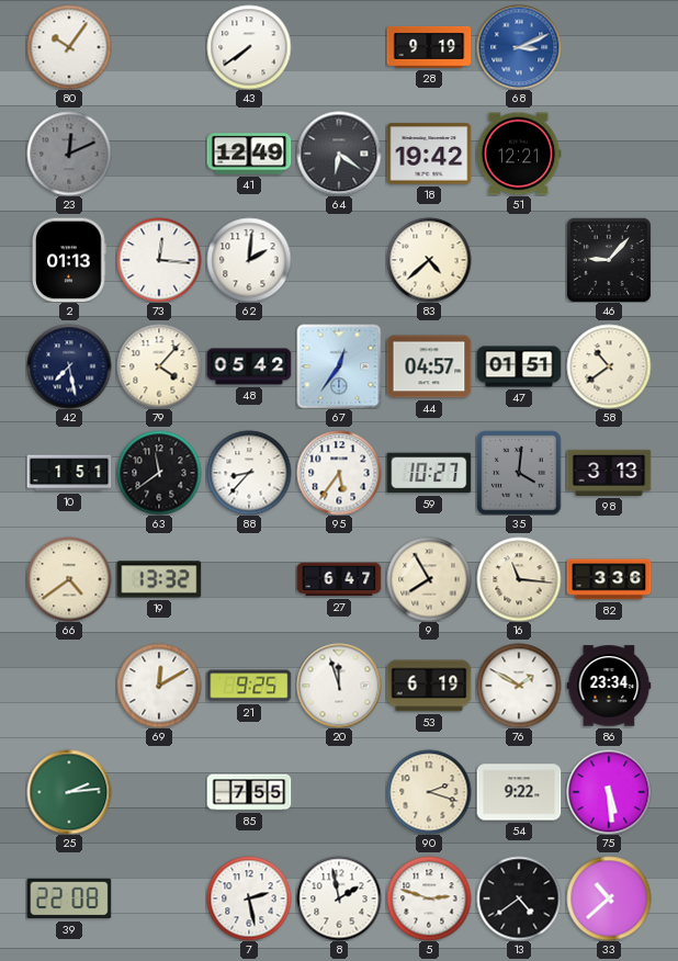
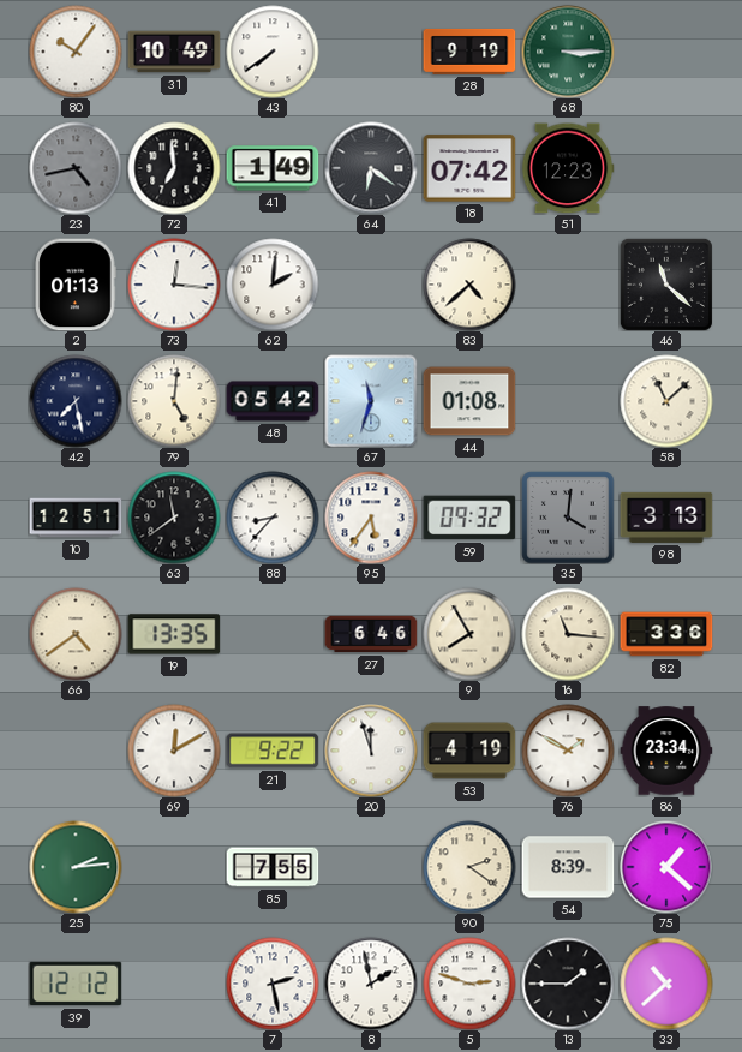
31: none -> 10:49
68: 3:11 -> 3:15
68 dial: blue -> green
23: 12:11 -> 4:43
72: none -> 6:59
41: 12:49 -> 1:49
18: 19:42 -> 07:42
51: 12:21 -> 12:23
46: 9:07 -> 11:22
79: 4:07 -> 5:01
67: 12:36 -> 11:33
44: 04:57 -> 01:08
47: 01:51 -> none
58: 10:39 -> 11:08
10: 1:51 -> 12:51
59: 10:27 -> 09:32
19: 13:32 -> 13:35
27: 6:47 -> 6:46
21: 9:25 -> 9:22
53: 6:19 -> 4:19
90: 2:18 -> 2:21
54: 9:22 -> 8:39
75: 5:29 -> 1:22
39: 22:08 -> 12:12
13: 4:39 -> 1:45
